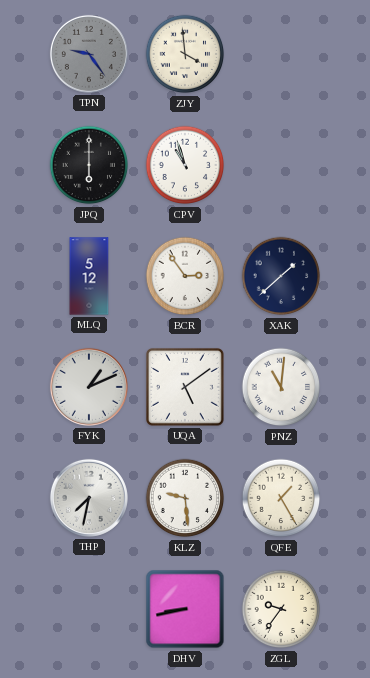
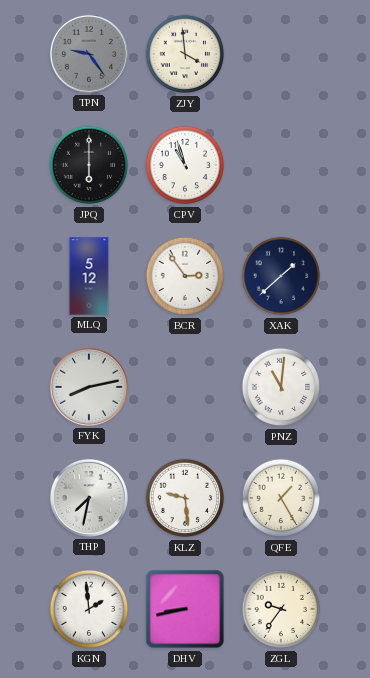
FYK: 1:11 -> 8:13
UQA: 5:09 -> none
KGN: none -> 1:59
